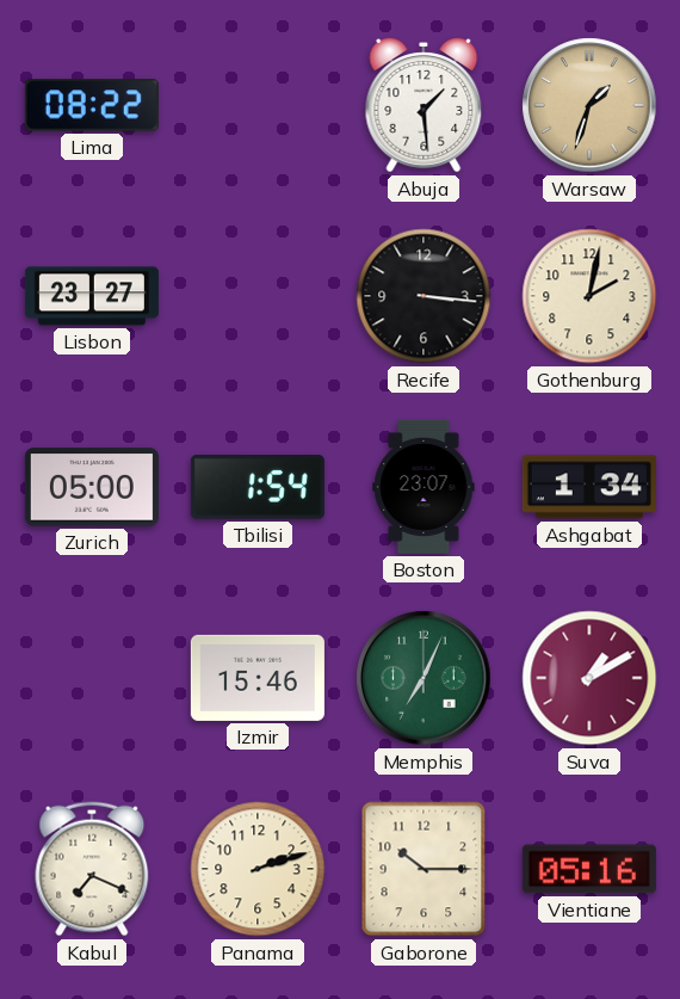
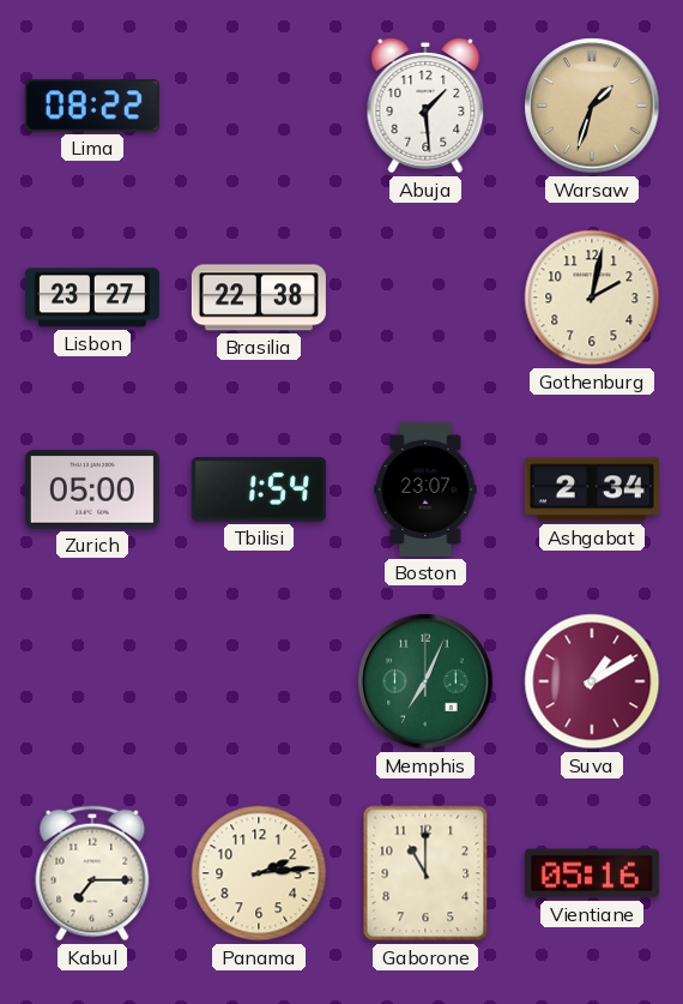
Brasilia: none -> 22:38
Recife: 3:16 -> none
Ashgabat: 1:34 -> 2:34
Izmir: 15:46 -> none
Kabul: 7:19 -> 7:15
Panama: 2:12 -> 2:14
Gaborone: 10:15 -> 11:00
